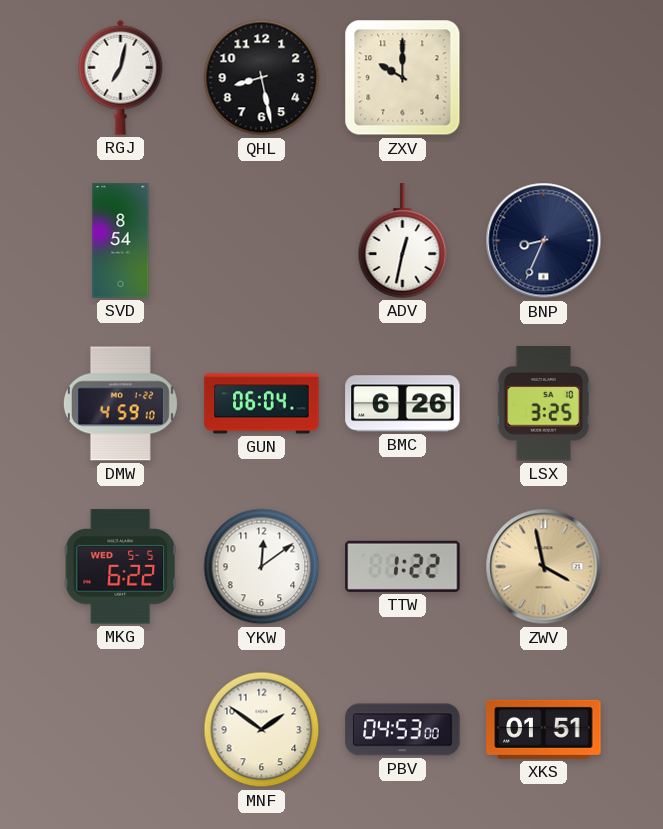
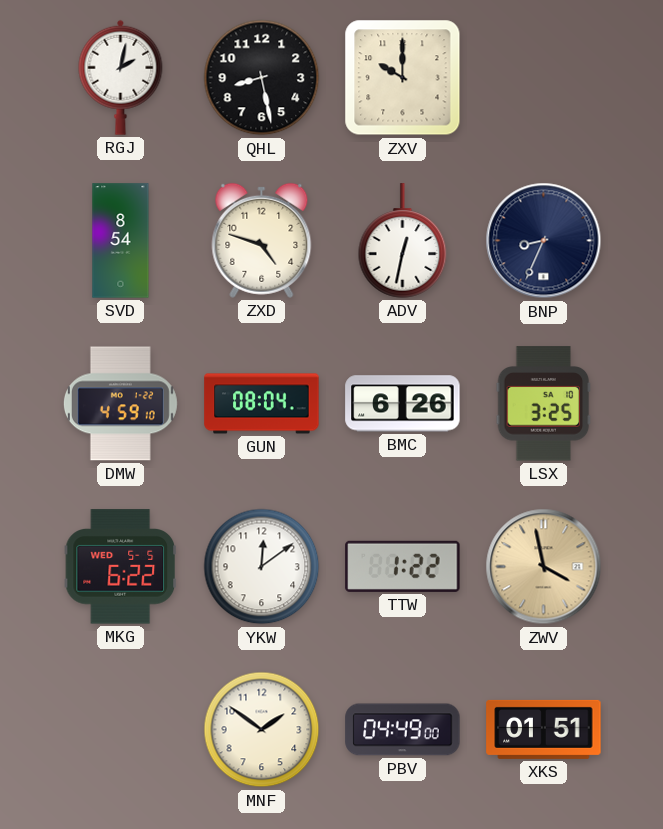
RGJ: 7:02 -> 2:02
ZXD: none -> 4:48
GUN: 06:04 -> 08:04
PBV: 04:53 -> 04:49
